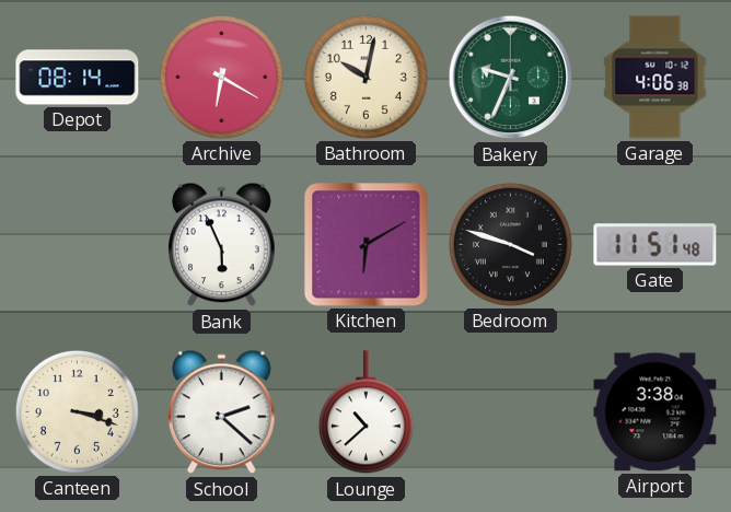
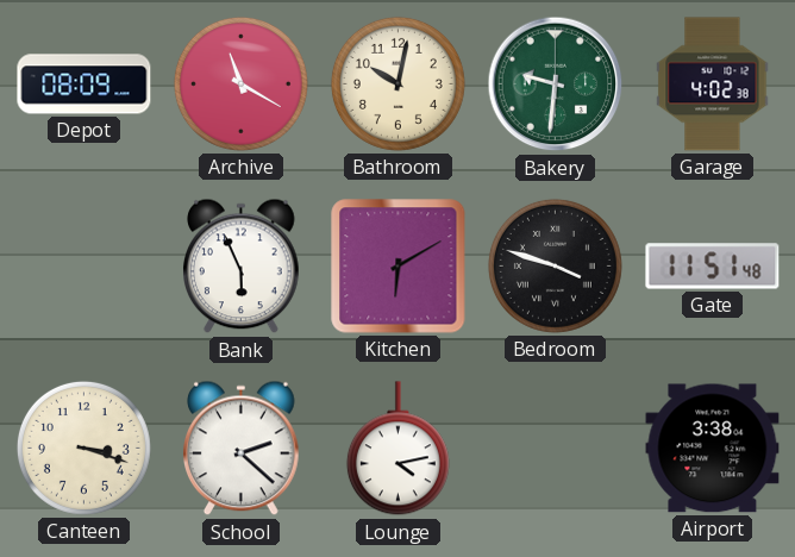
Depot: 08:14 -> 08:09
Archive: 6:20 -> 11:20
Bakery: 9:34 -> 9:31
Garage: 4:06 -> 4:02
Lounge: 10:38 -> 4:13
